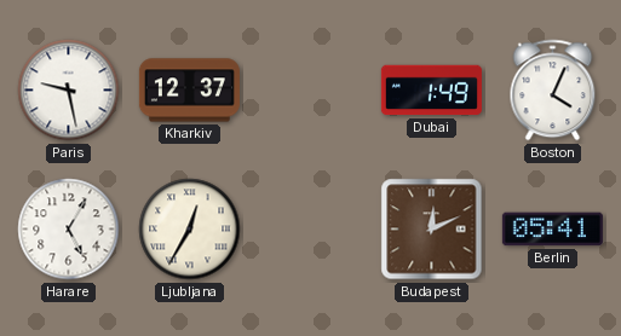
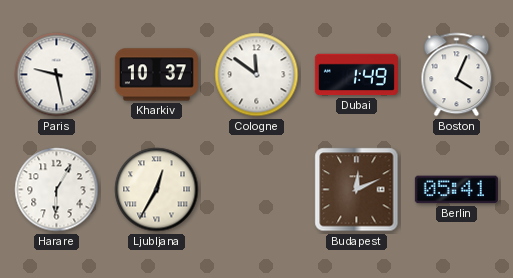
Kharkiv: 12:37 -> 10:37
Cologne: none -> 11:51
Harare: 5:05 -> 6:05
